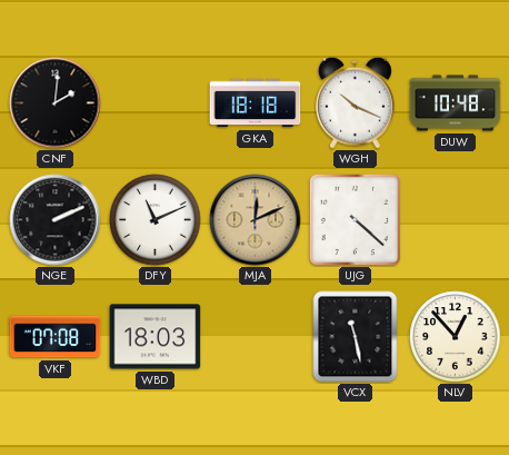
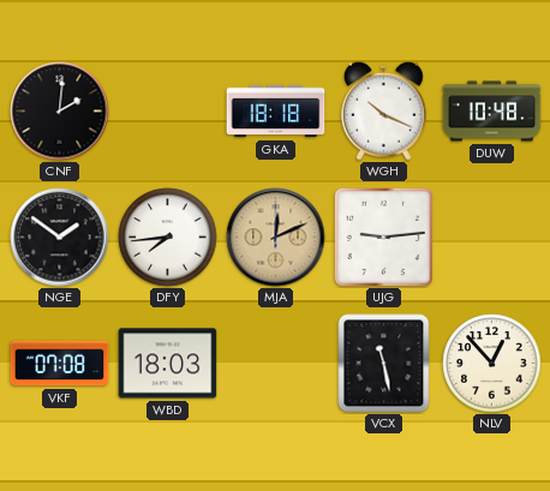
NGE: 2:11 -> 1:51
DFY: 11:11 -> 7:44
UJG: 4:22 -> 9:14
